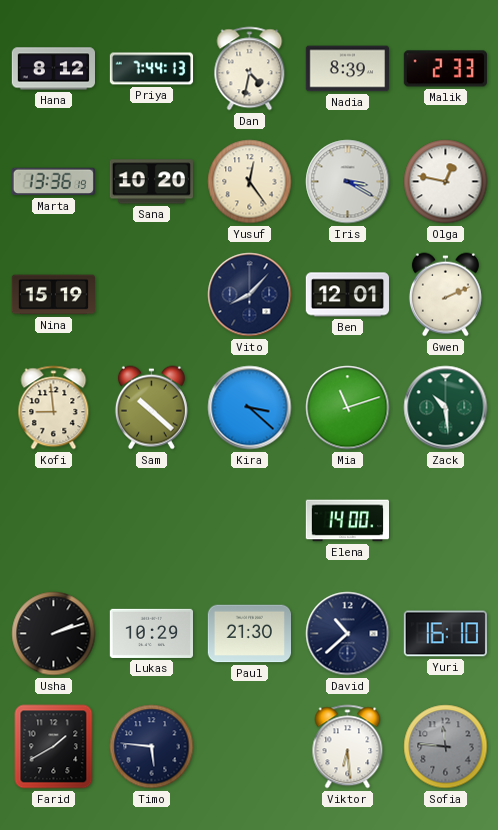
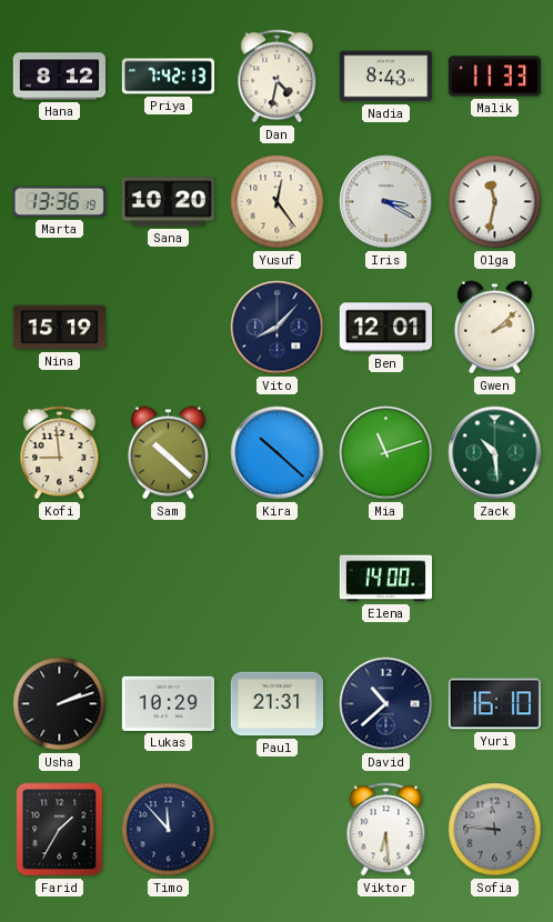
Priya: 7:44 -> 7:42
Nadia: 8:39 -> 8:43
Malik: 2:33 -> 11:33
Olga: 12:47 -> 11:32
Gwen: 2:11 -> 2:08
Kira: 3:22 -> 10:22
Paul: 21:30 -> 21:31
Farid: 1:40 -> 1:35
Timo: 5:46 -> 11:53
